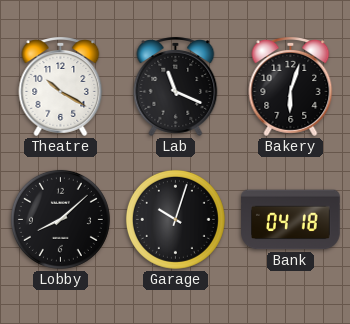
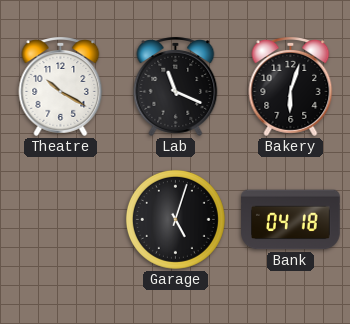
Lobby: 8:08 -> none
Garage: 10:03 -> 5:03
